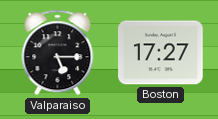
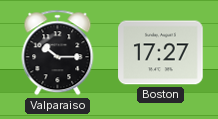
Valparaiso: 5:15 -> 10:15
